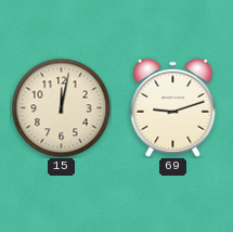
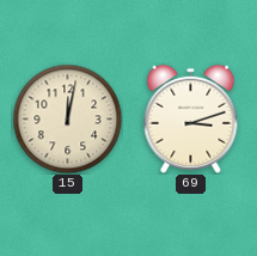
69: 9:12 -> 3:12
